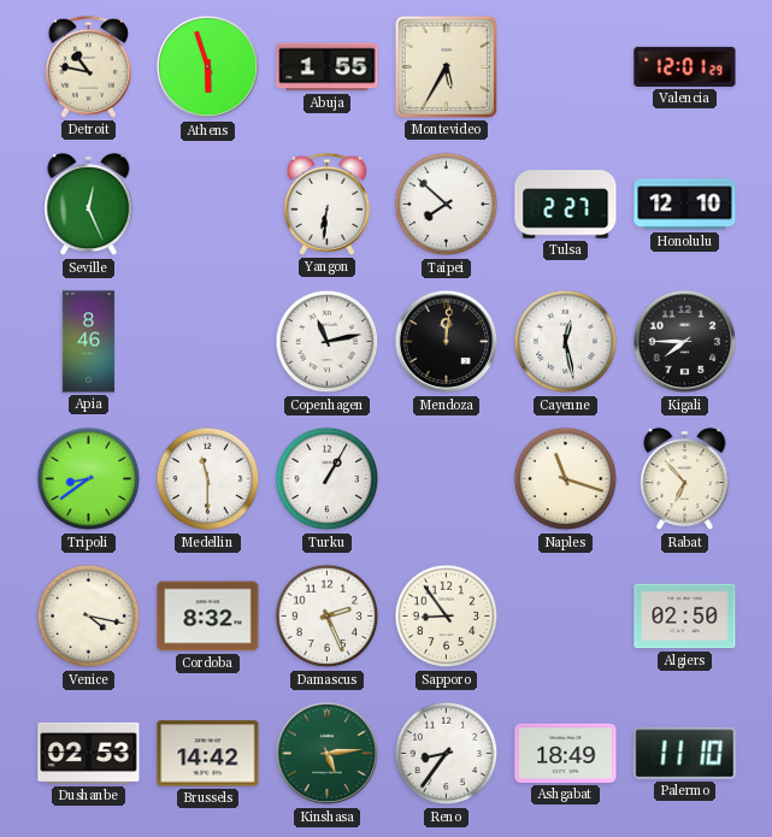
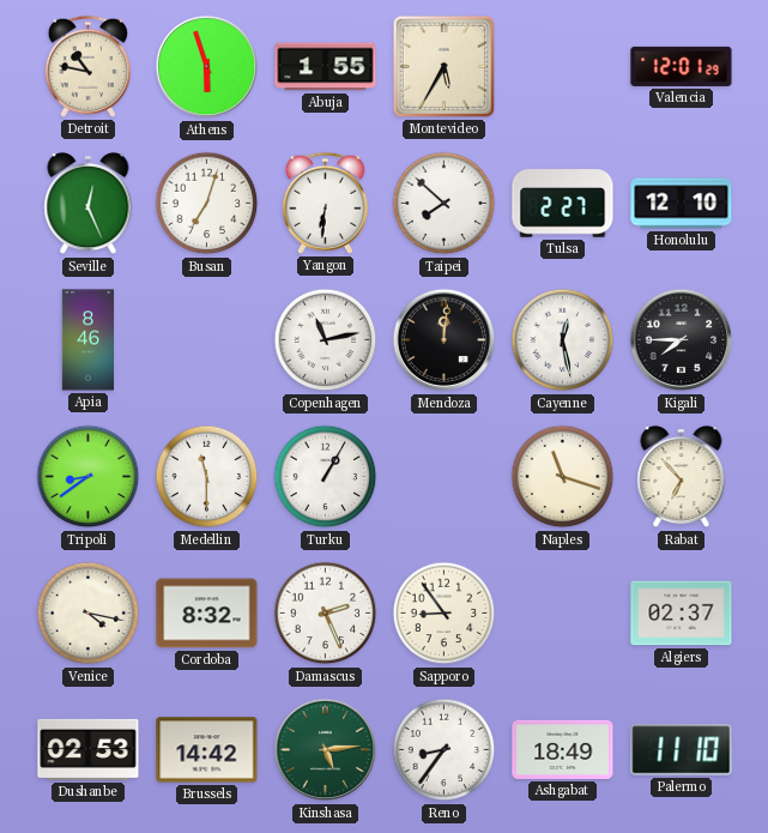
Busan: none -> 7:03
Algiers: 02:50 -> 02:37
